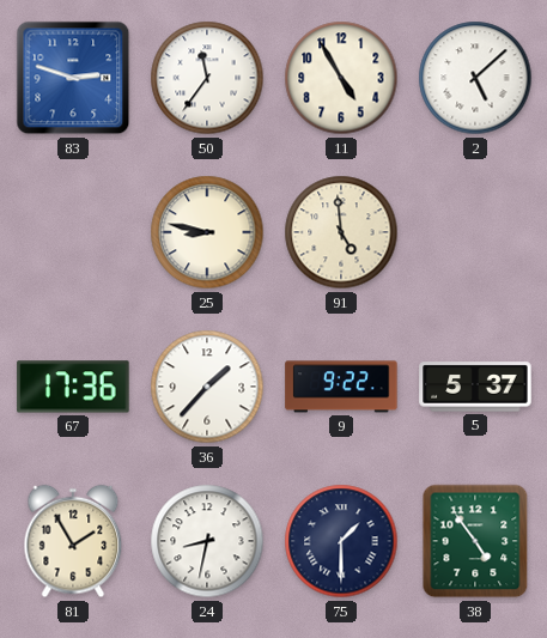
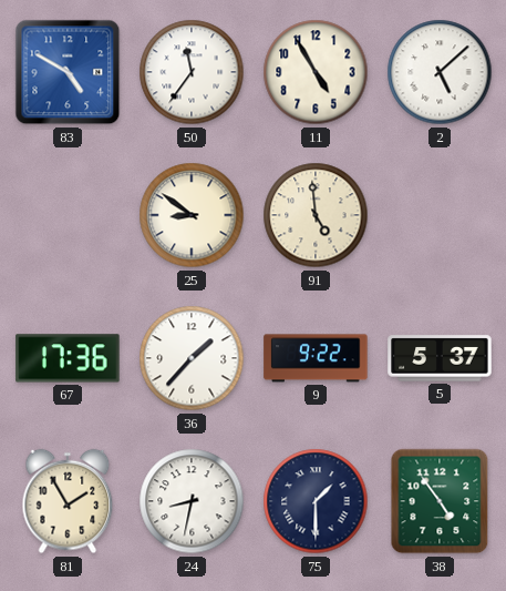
83: 2:48 -> 4:50
25: 8:47 -> 8:51
